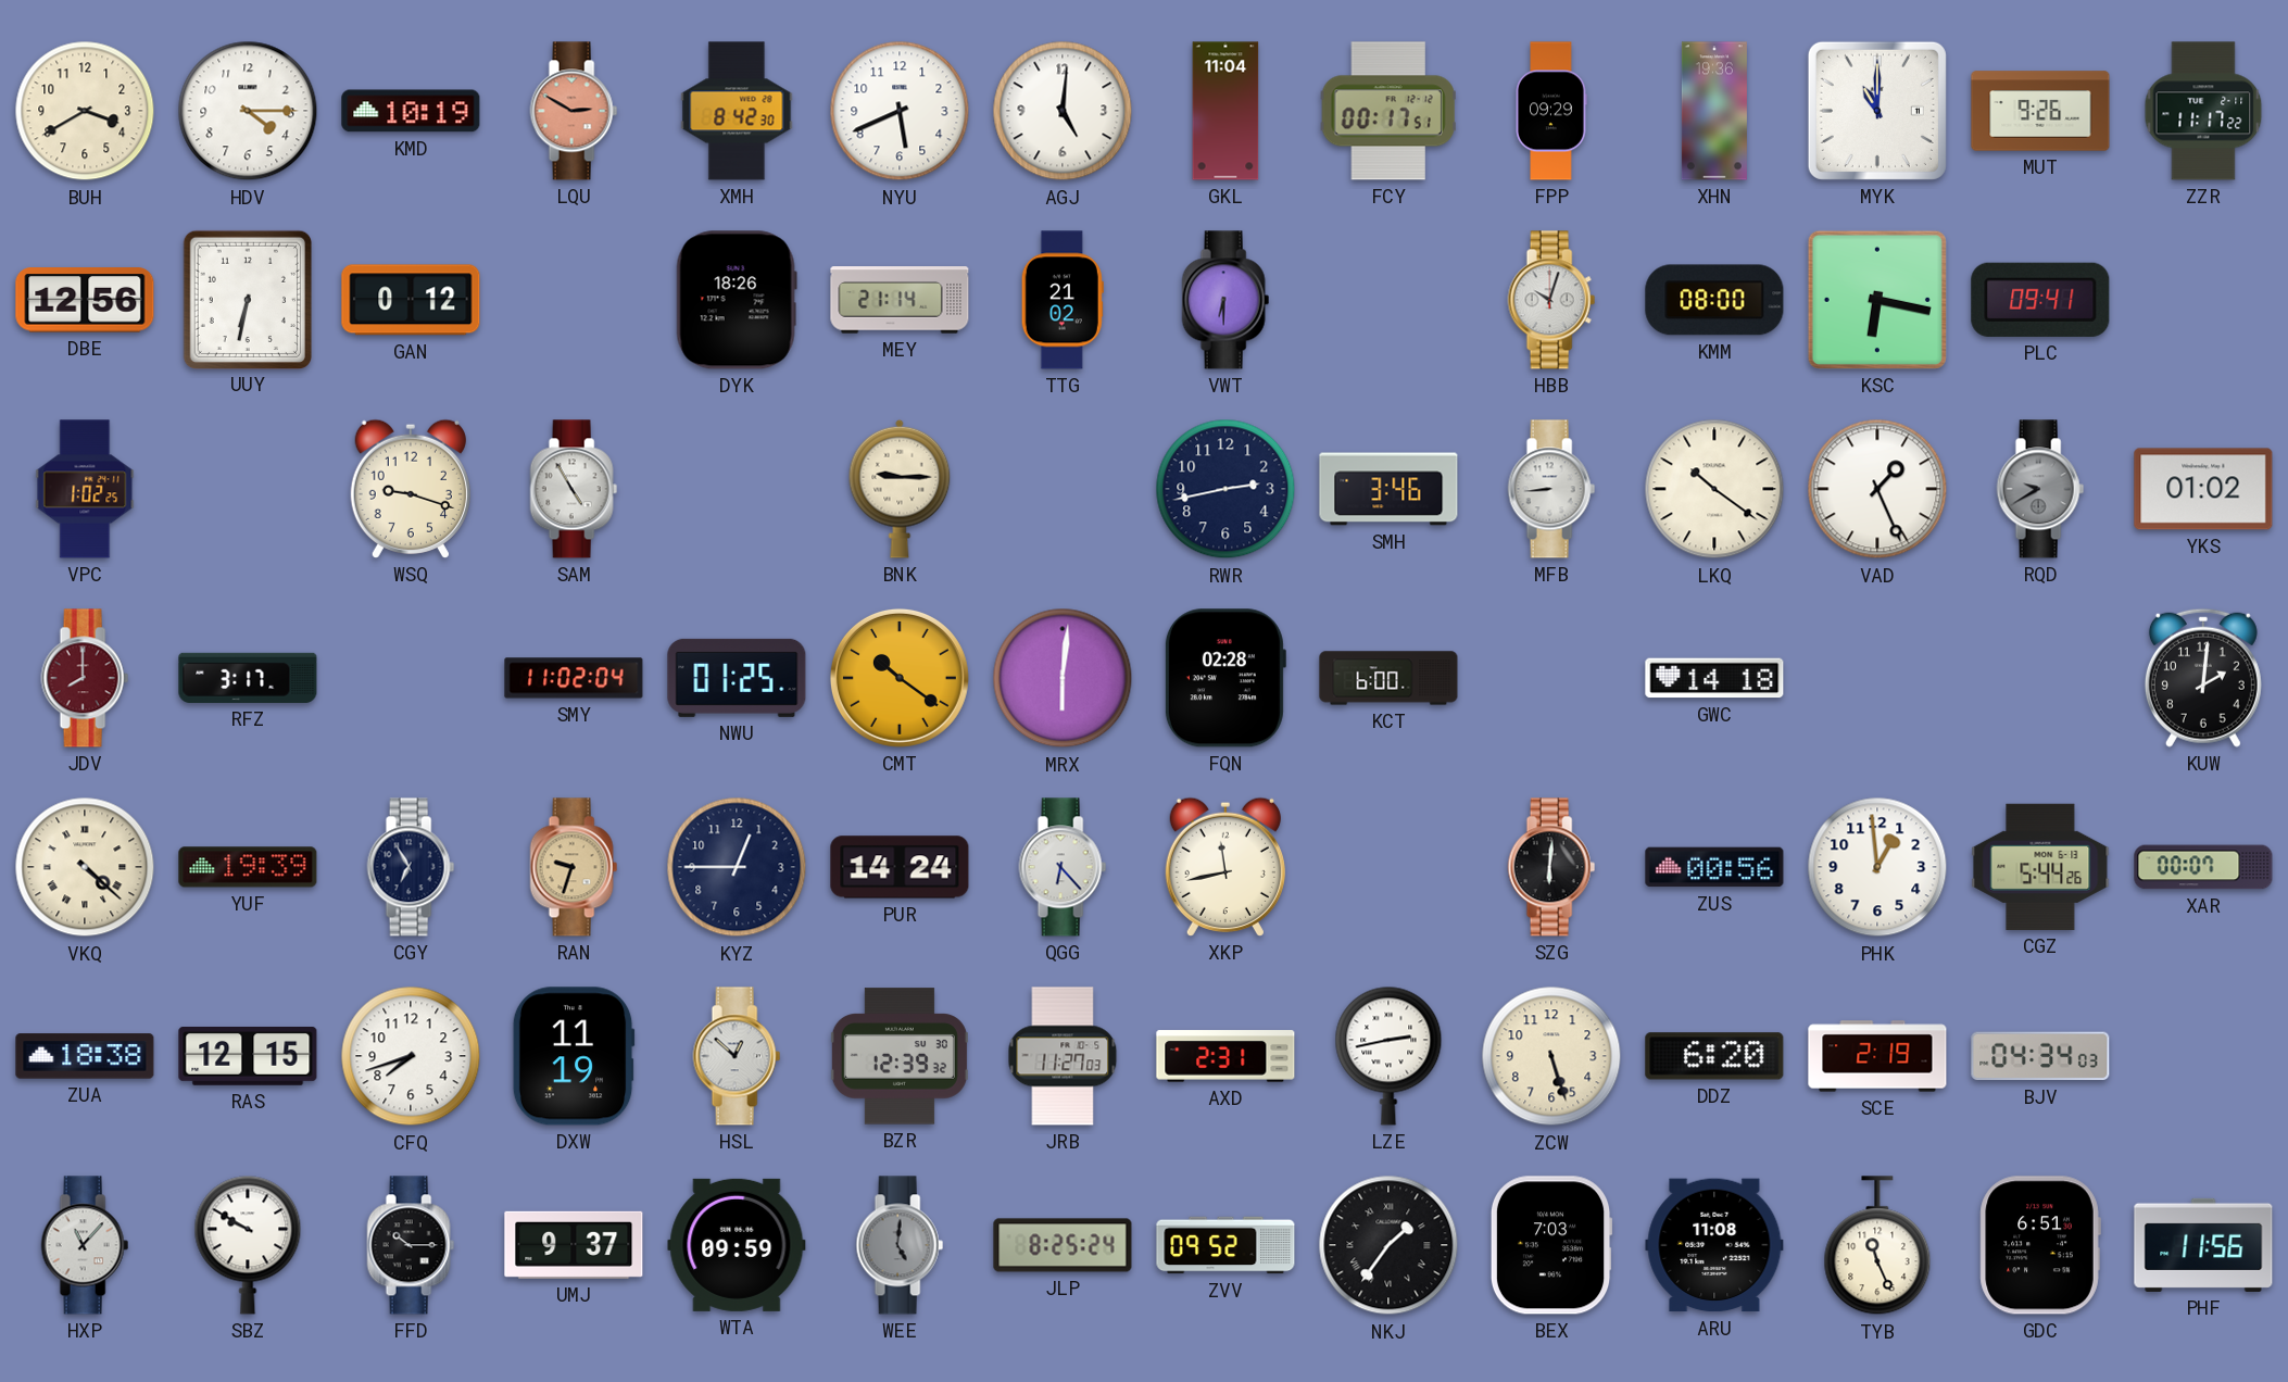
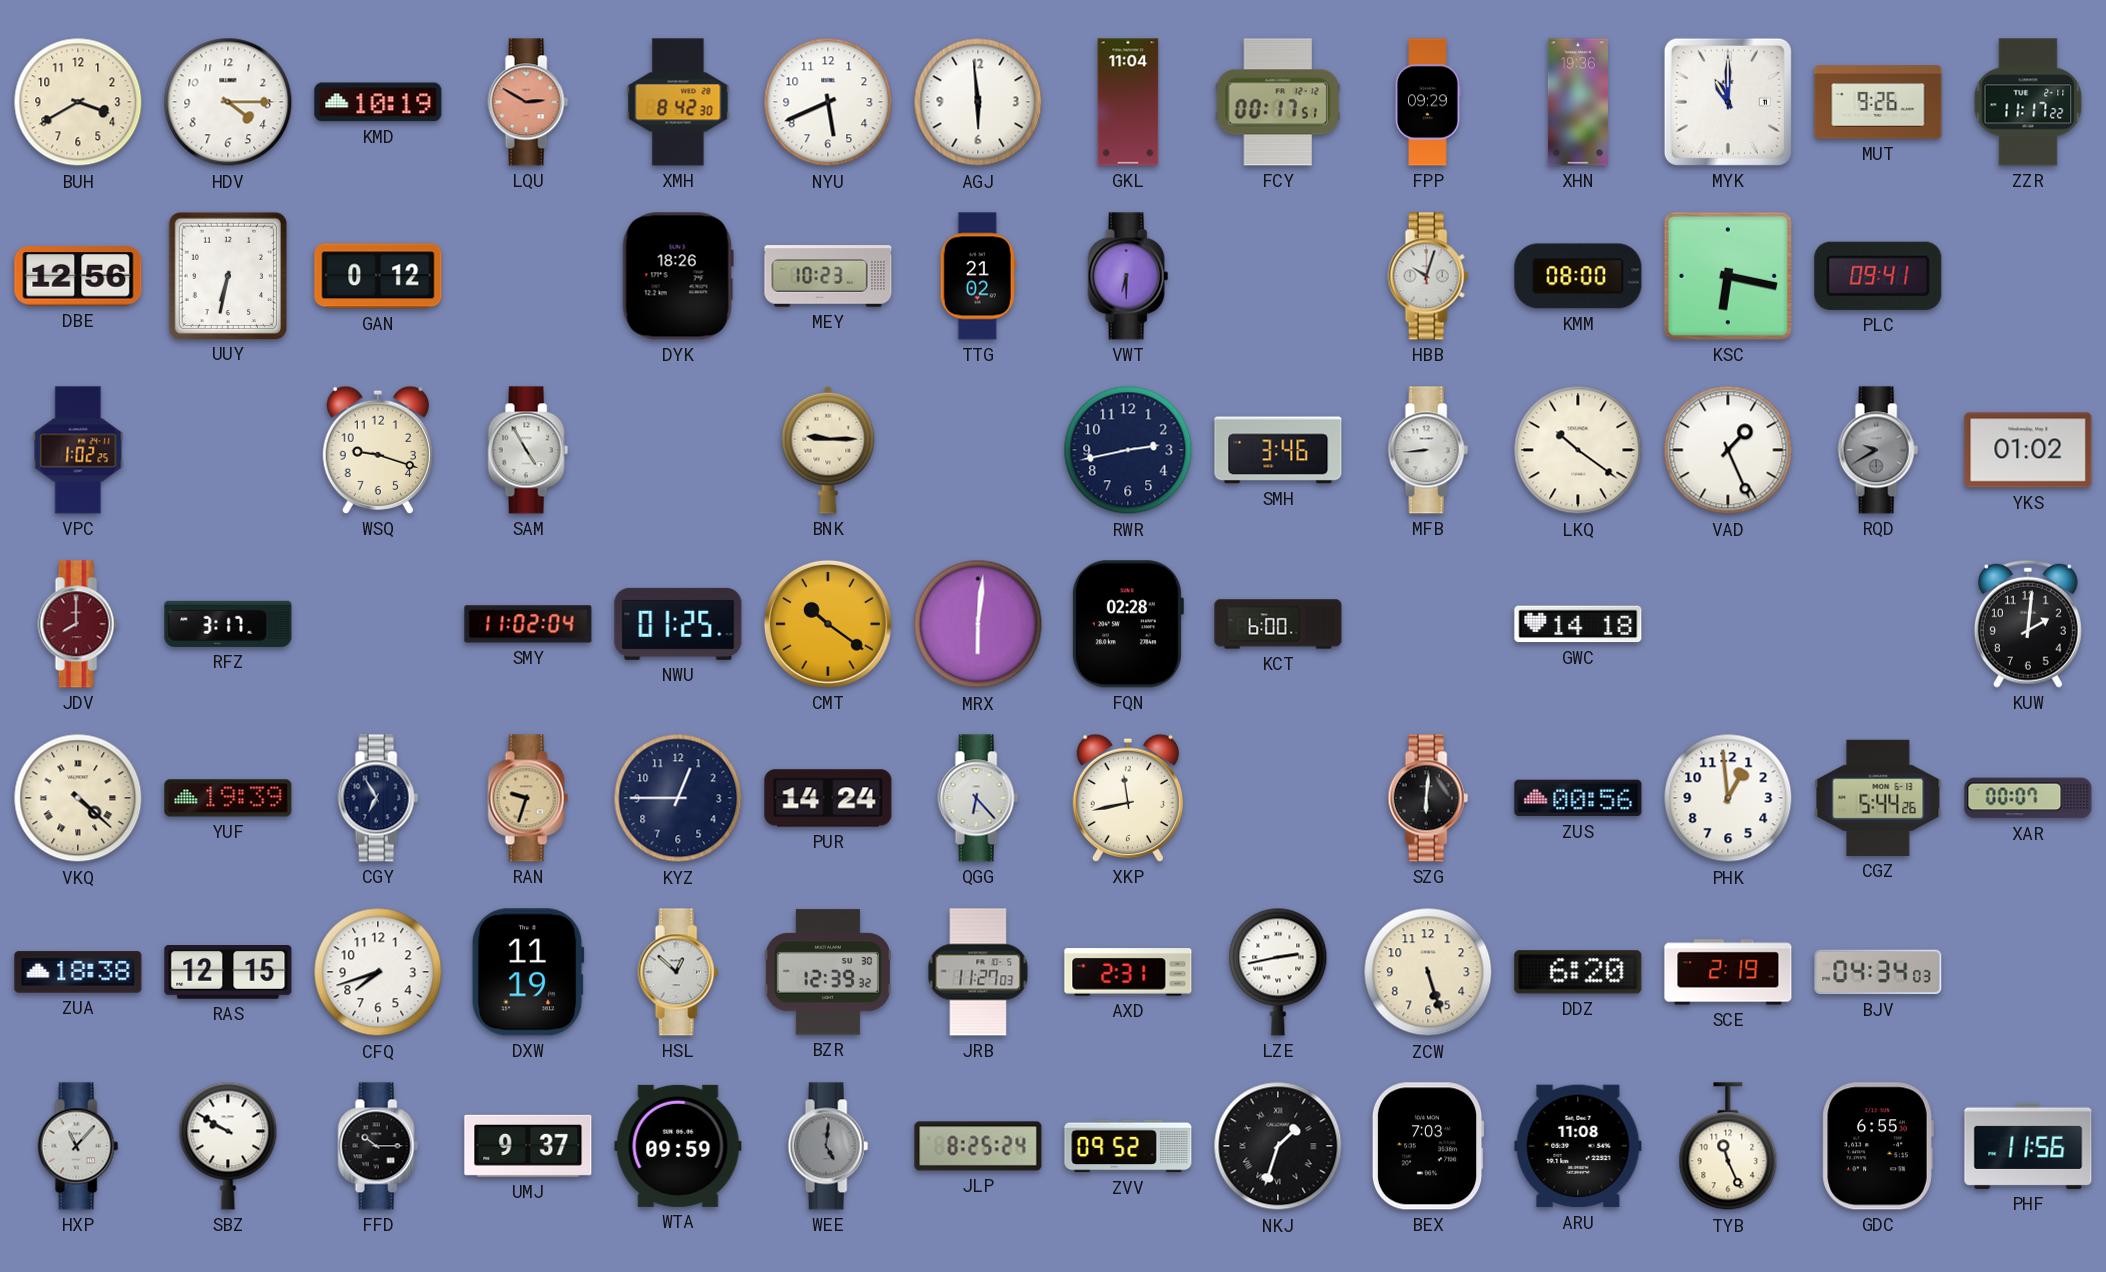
AGJ: 5:01 -> 5:59
MEY: 21:14 -> 10:23
NKJ: 1:36 -> 1:33
GDC: 6:51 -> 6:55
